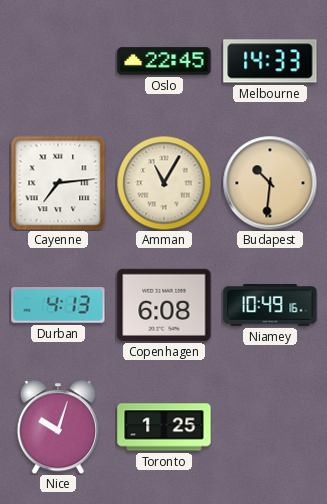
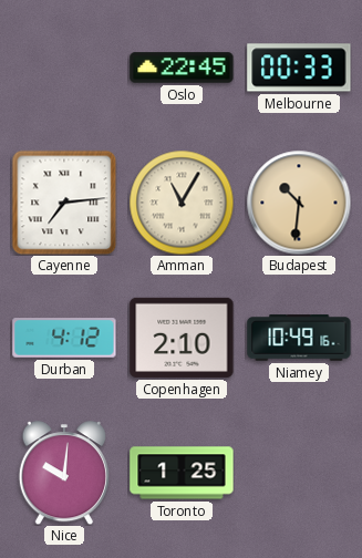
Melbourne: 14:33 -> 00:33
Durban: 4:13 -> 4:12
Copenhagen: 6:08 -> 2:10
Nice: 10:03 -> 10:01
